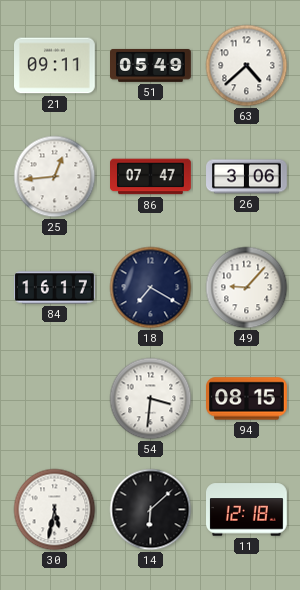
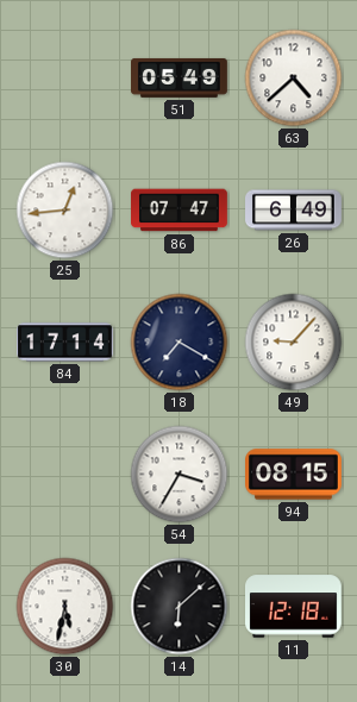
21: 09:11 -> none
26: 3:06 -> 6:49
84: 16:17 -> 17:14
54: 3:31 -> 3:35
